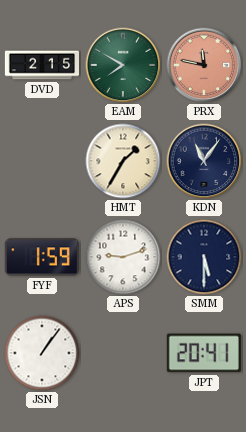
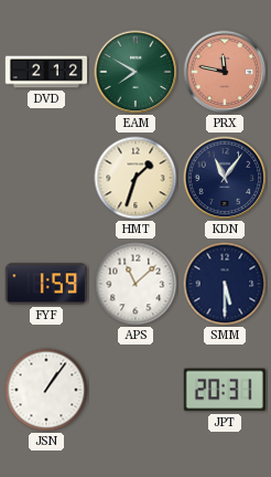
DVD: 2:15 -> 2:12
HMT: 1:35 -> 1:33
APS: 9:12 -> 11:08
JPT: 20:41 -> 20:31
